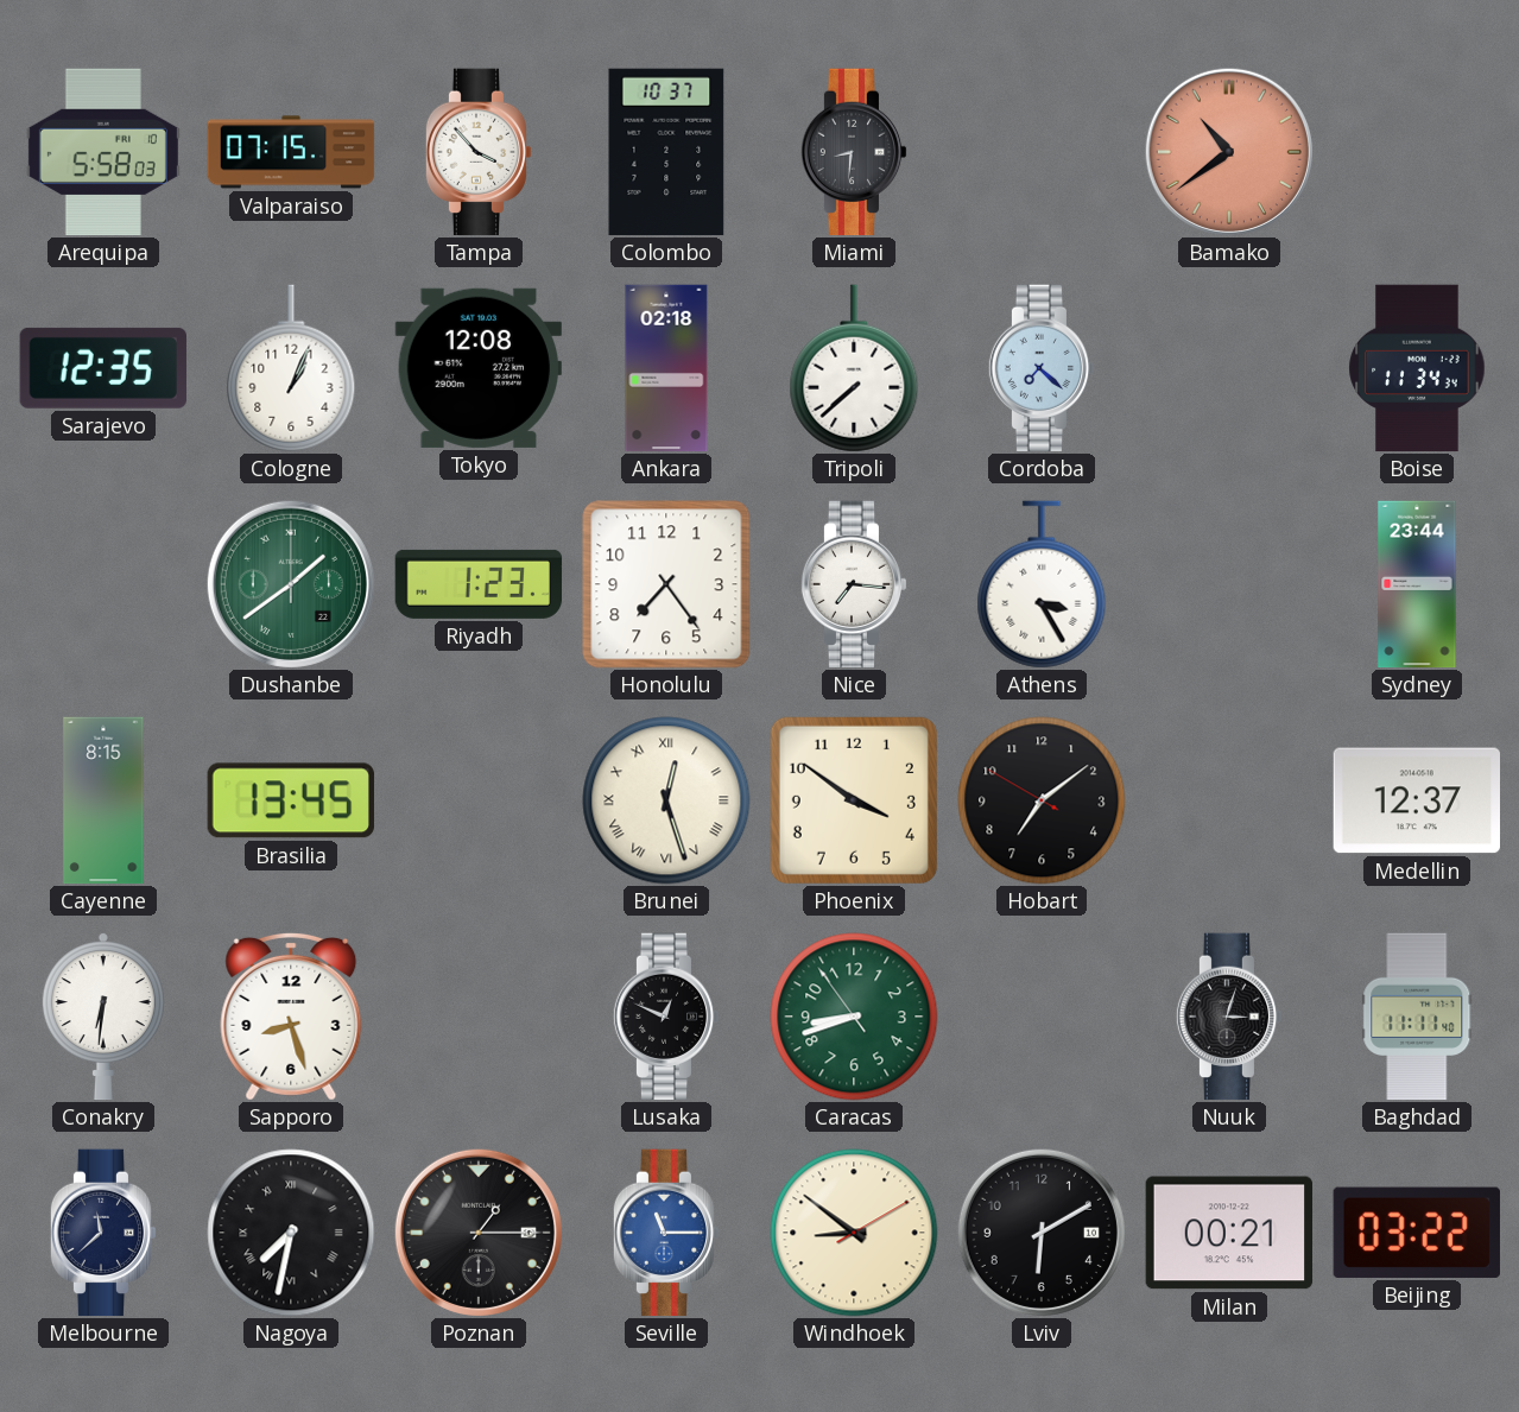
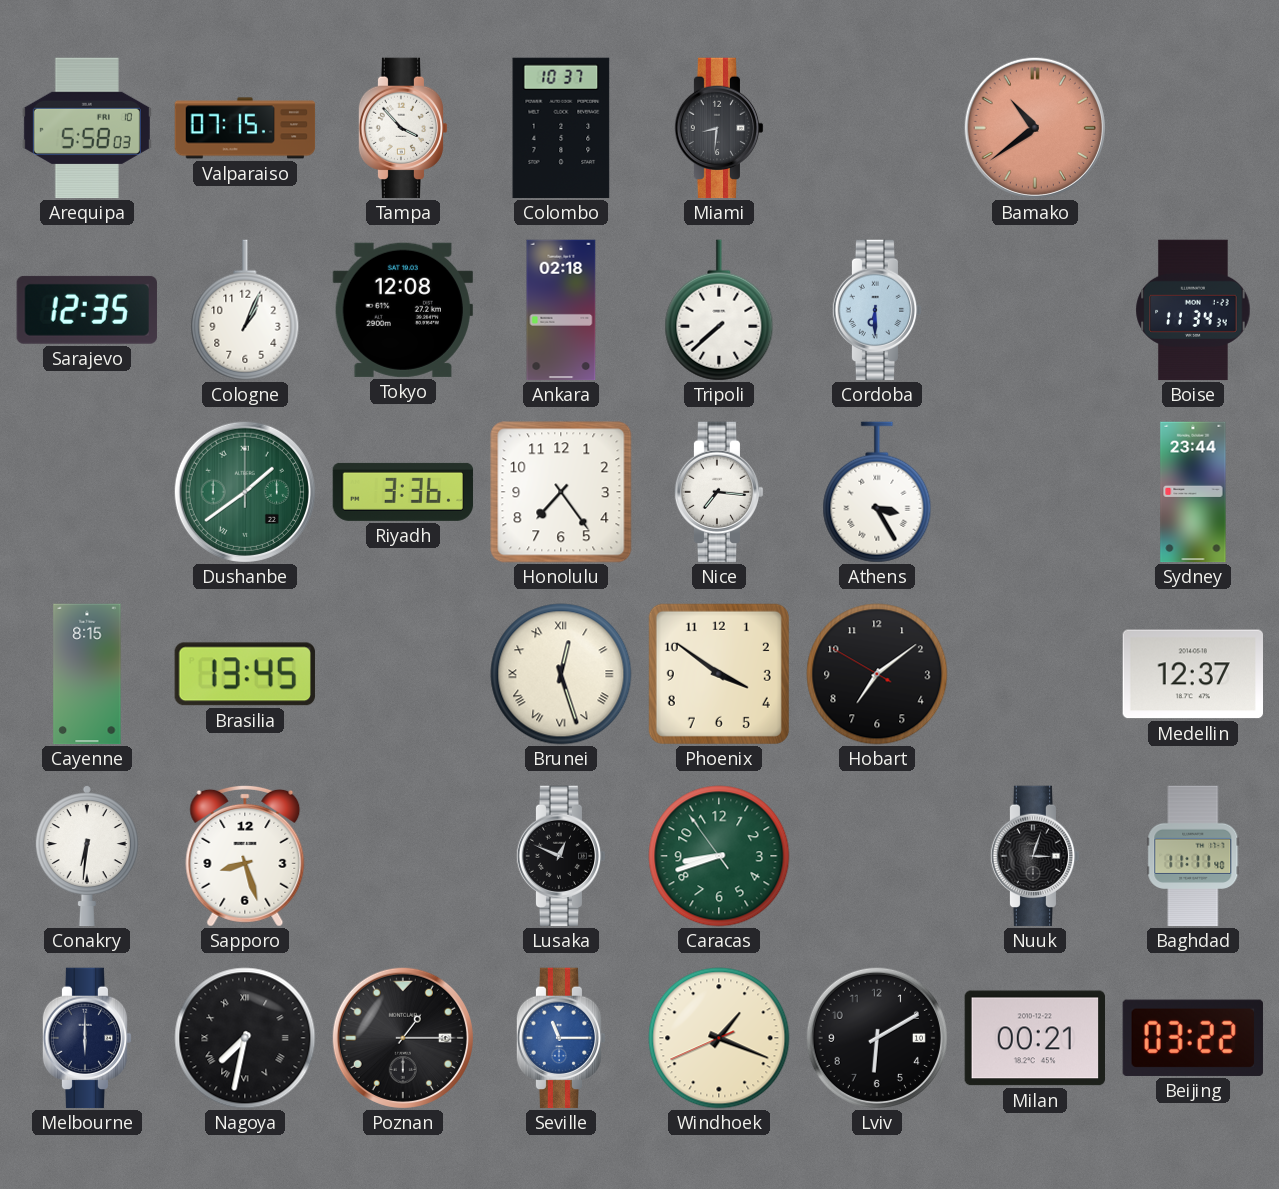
Cordoba: 7:22 -> 6:30
Riyadh: 1:23 -> 3:36
Melbourne: 11:38 -> 6:00
Windhoek: 8:51 -> 1:18
